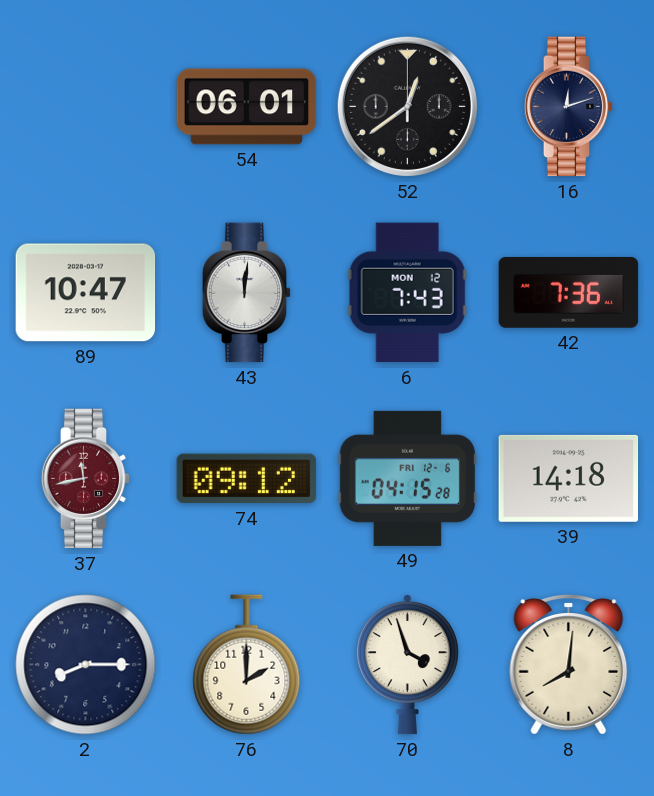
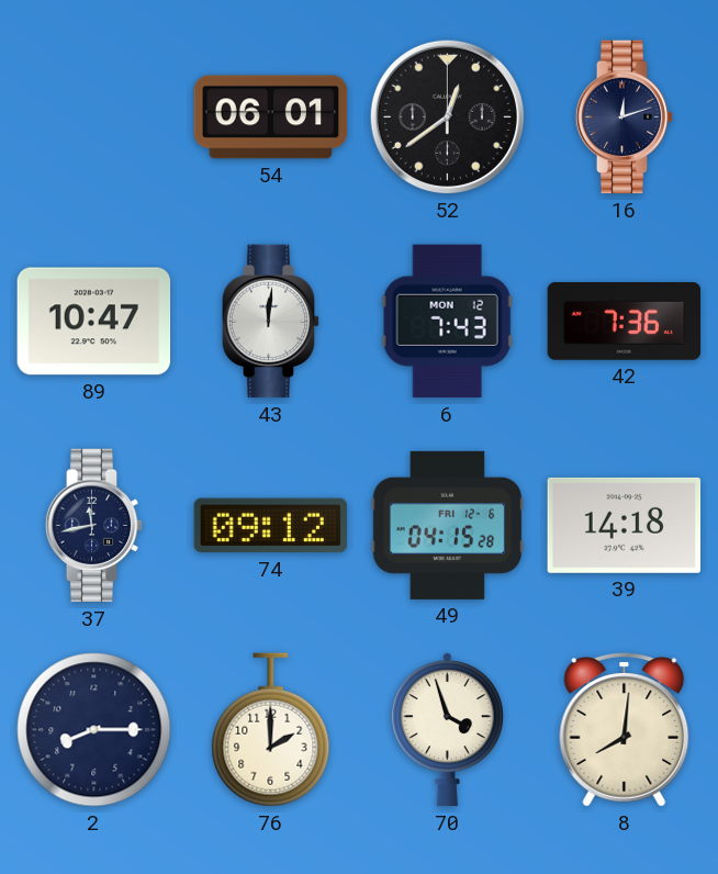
37 dial: burgundy -> navy
